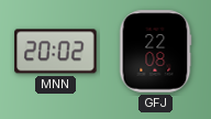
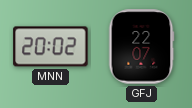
GFJ: 22:08 -> 22:07
